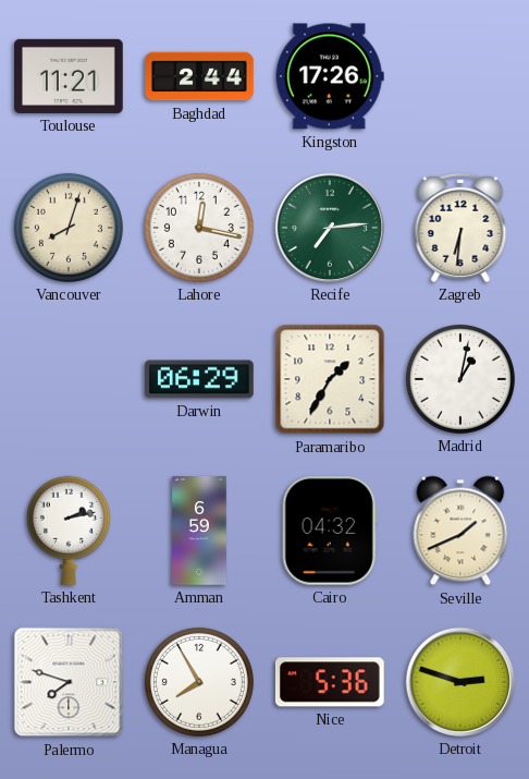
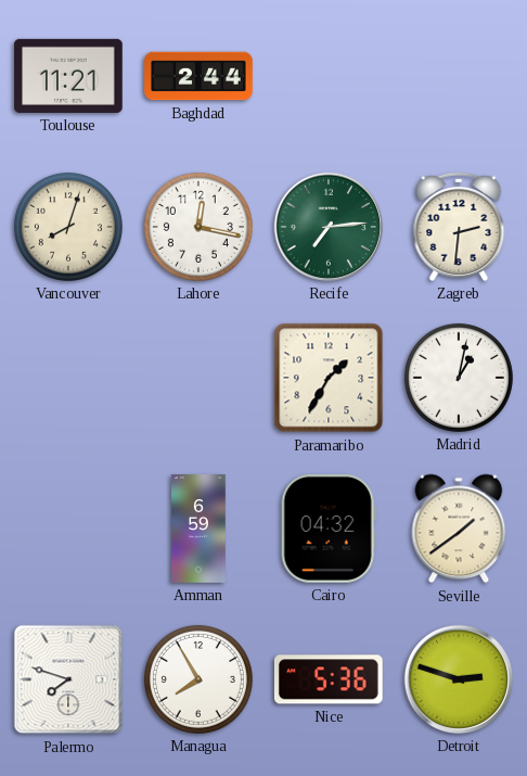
Kingston: 17:26 -> none
Zagreb: 6:31 -> 2:31
Darwin: 06:29 -> none
Tashkent: 2:13 -> none
Seville: 1:41 -> 1:39
